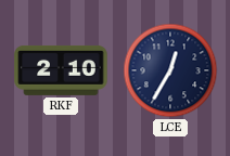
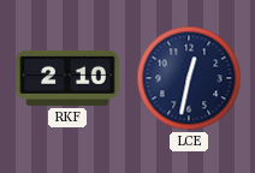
LCE: 12:35 -> 12:32
